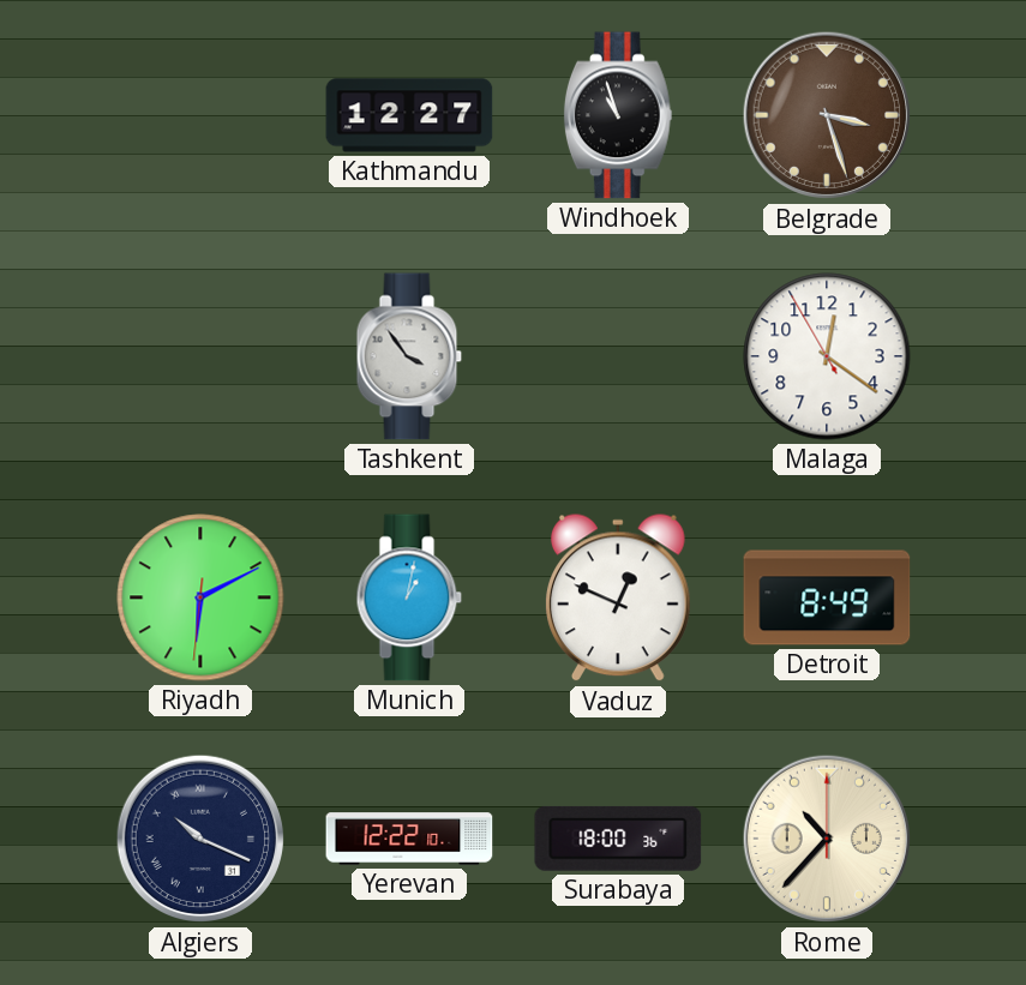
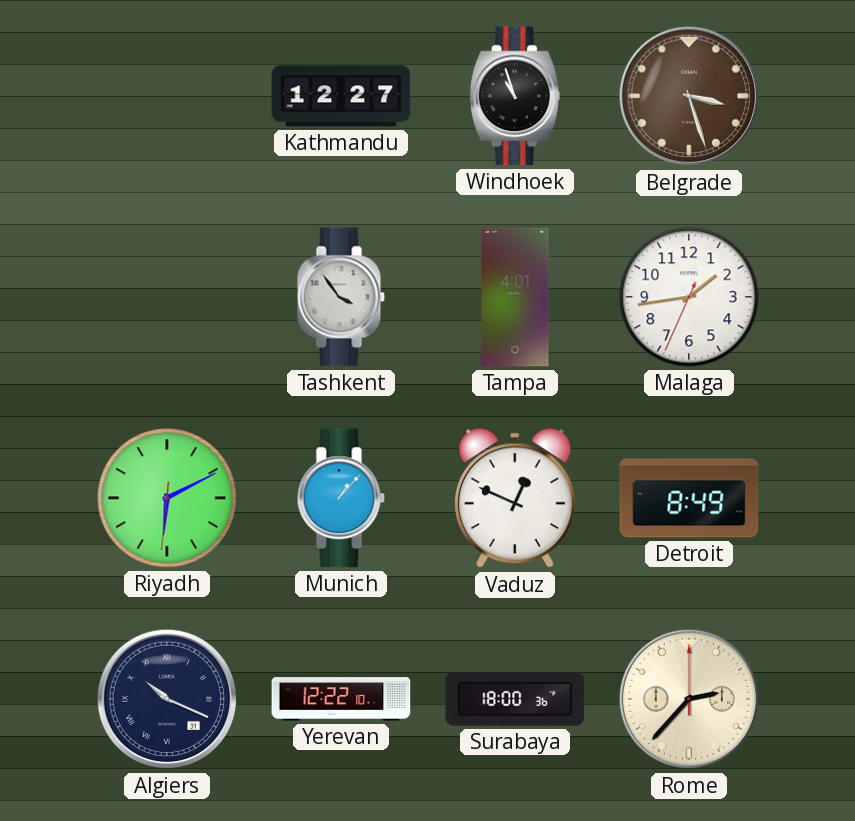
Tampa: none -> 4:01
Malaga: 12:20 -> 1:43
Munich: 1:02 -> 1:07
Rome: 10:37 -> 2:37
